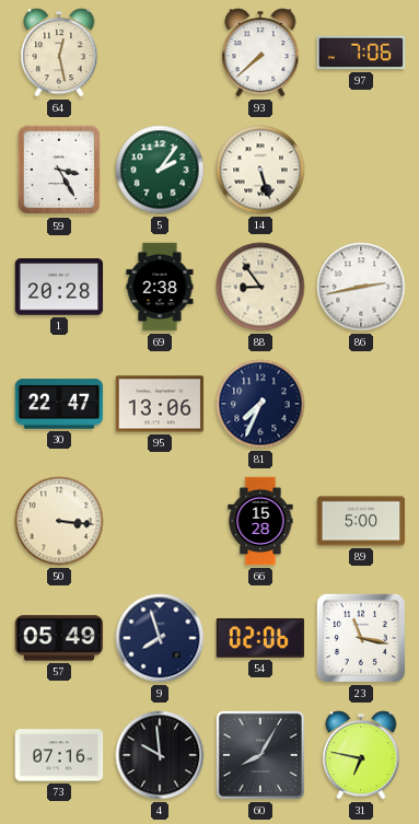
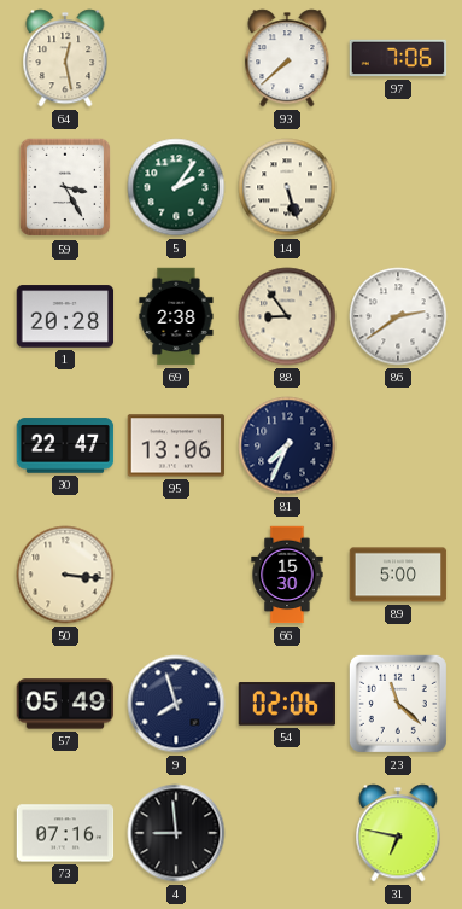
86: 2:43 -> 2:39
66: 15:28 -> 15:30
23: 11:17 -> 11:22
4: 9:59 -> 8:59
60: 8:05 -> none
